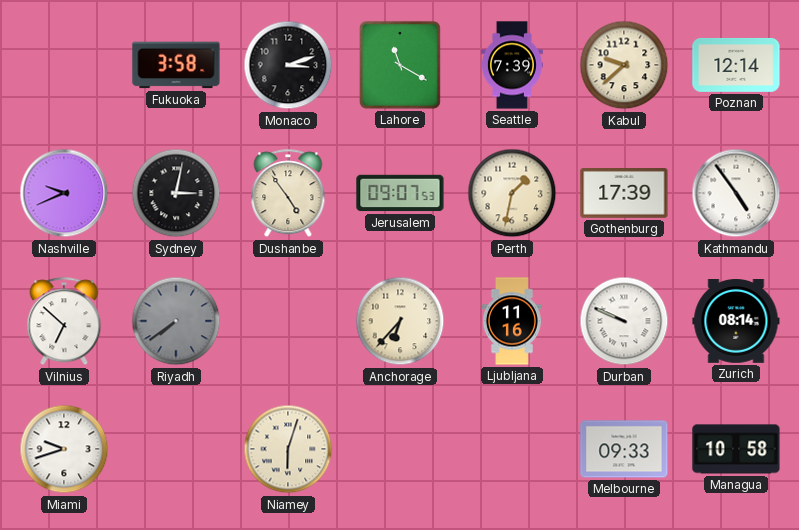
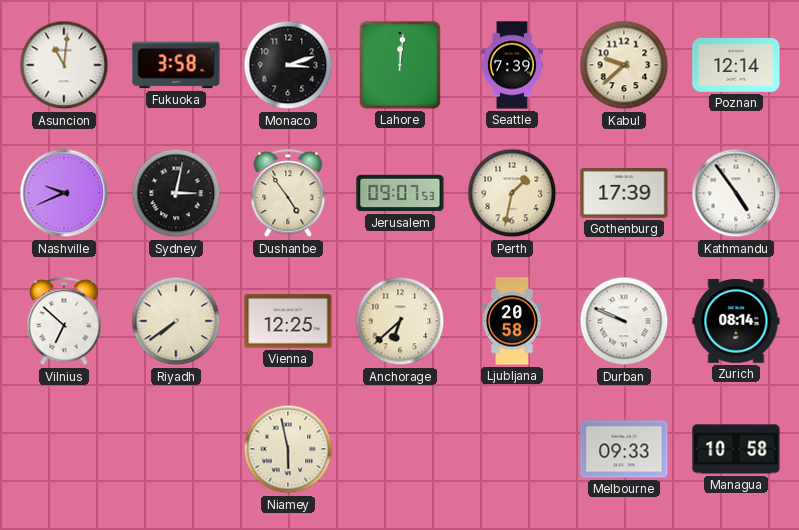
Asuncion: none -> 11:01
Lahore: 11:20 -> 12:01
Riyadh dial: grey -> cream
Vienna: none -> 12:25
Anchorage: 6:37 -> 6:38
Ljubljana: 11:16 -> 20:58
Miami: 9:42 -> none
Niamey: 6:03 -> 5:58
